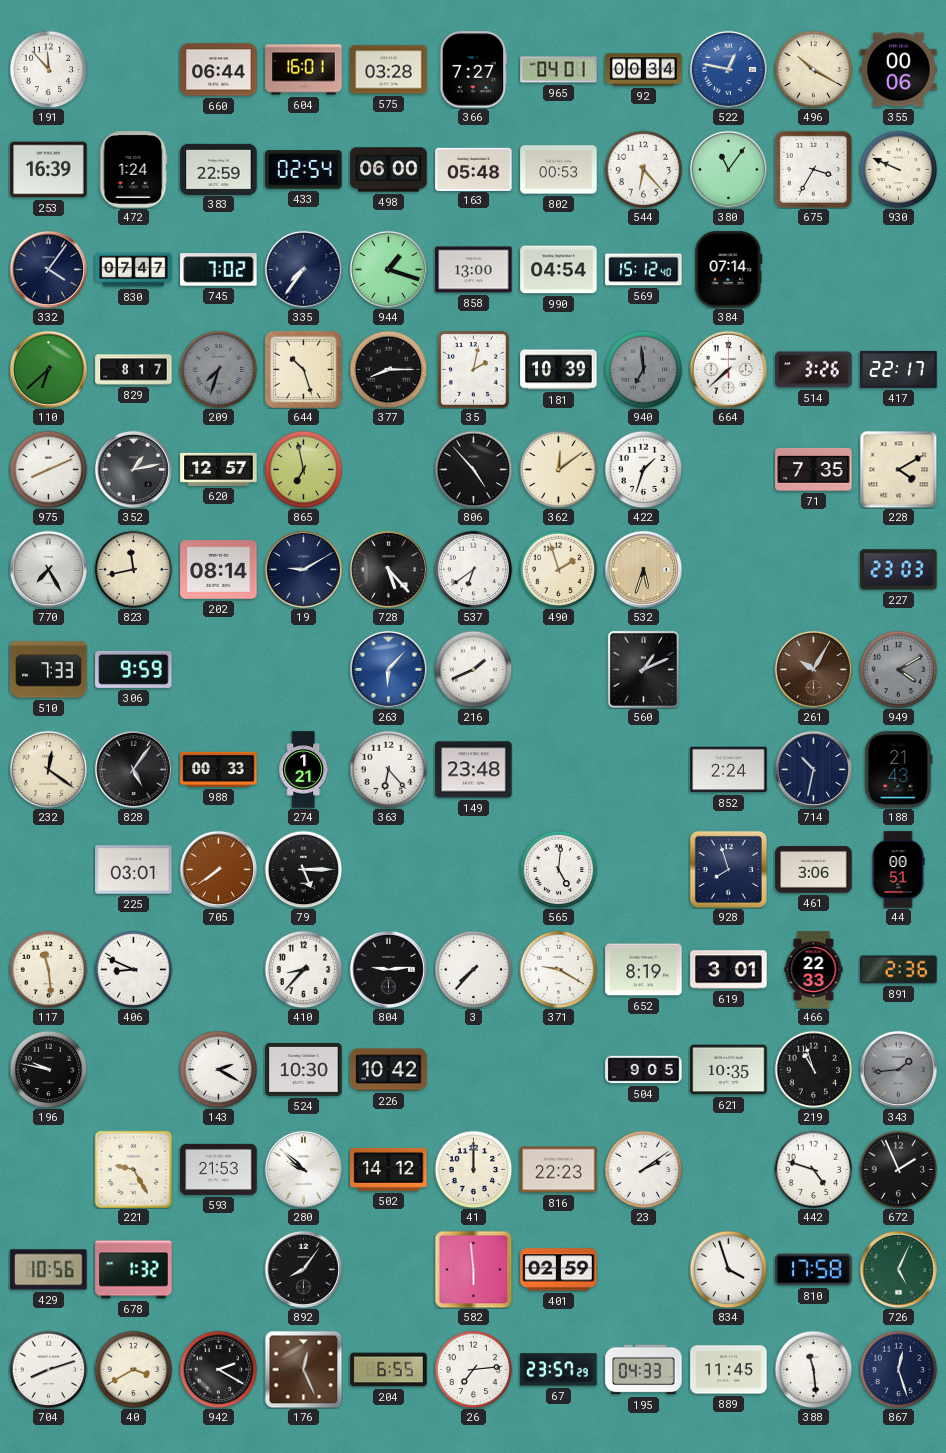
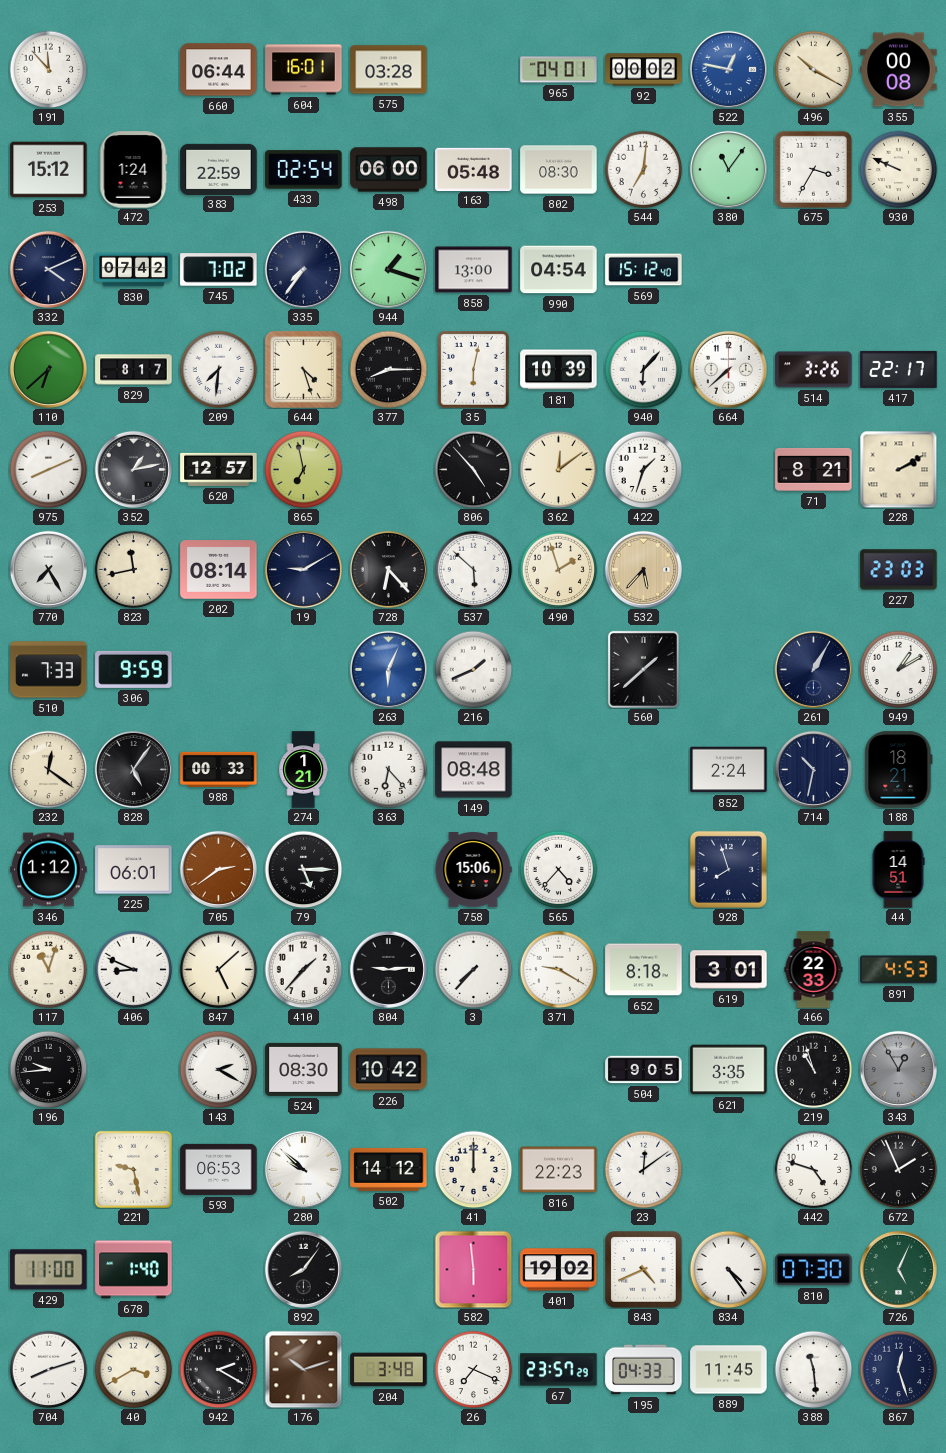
366: 7:27 -> none
92: 00:34 -> 00:02
355: 00:06 -> 00:08
253: 16:39 -> 15:12
802: 00:53 -> 08:30
544: 6:23 -> 7:01
332: 4:06 -> 4:11
830: 07:47 -> 07:42
384: 07:14 -> none
209: 7:33 -> 7:31
209 dial: grey -> white
644: 10:27 -> 4:27
35: 2:02 -> 6:02
940: 6:59 -> 6:07
940 dial: grey -> white
71: 7:35 -> 8:21
228: 4:10 -> 2:10
728: 5:23 -> 6:23
537: 6:39 -> 5:52
532: 5:33 -> 5:37
263: 6:07 -> 6:04
560: 1:11 -> 1:38
261: 10:05 -> 1:05
261 dial: brown -> navy
949: 4:10 -> 1:10
949 dial: grey -> white
149: 23:48 -> 08:48
188: 21:43 -> 18:21
346: none -> 1:12
225: 03:01 -> 06:01
705: 7:39 -> 2:39
758: none -> 15:06
565: 5:01 -> 4:37
461: 3:06 -> none
44: 00:51 -> 14:51
117: 11:29 -> 11:03
847: none -> 5:08
410: 8:37 -> 1:37
652: 8:19 -> 8:18
891: 2:36 -> 4:53
196: 9:47 -> 9:44
524: 10:30 -> 08:30
621: 10:35 -> 3:35
343: 1:44 -> 12:55
221: 9:25 -> 9:28
593: 21:53 -> 06:53
23: 2:09 -> 12:09
429: 10:56 -> 11:00
678: 1:32 -> 1:40
401: 02:59 -> 19:02
843: none -> 4:41
834: 3:57 -> 4:24
810: 17:58 -> 07:30
176: 12:26 -> 10:12
204: 6:55 -> 3:48
26: 7:14 -> 7:19
